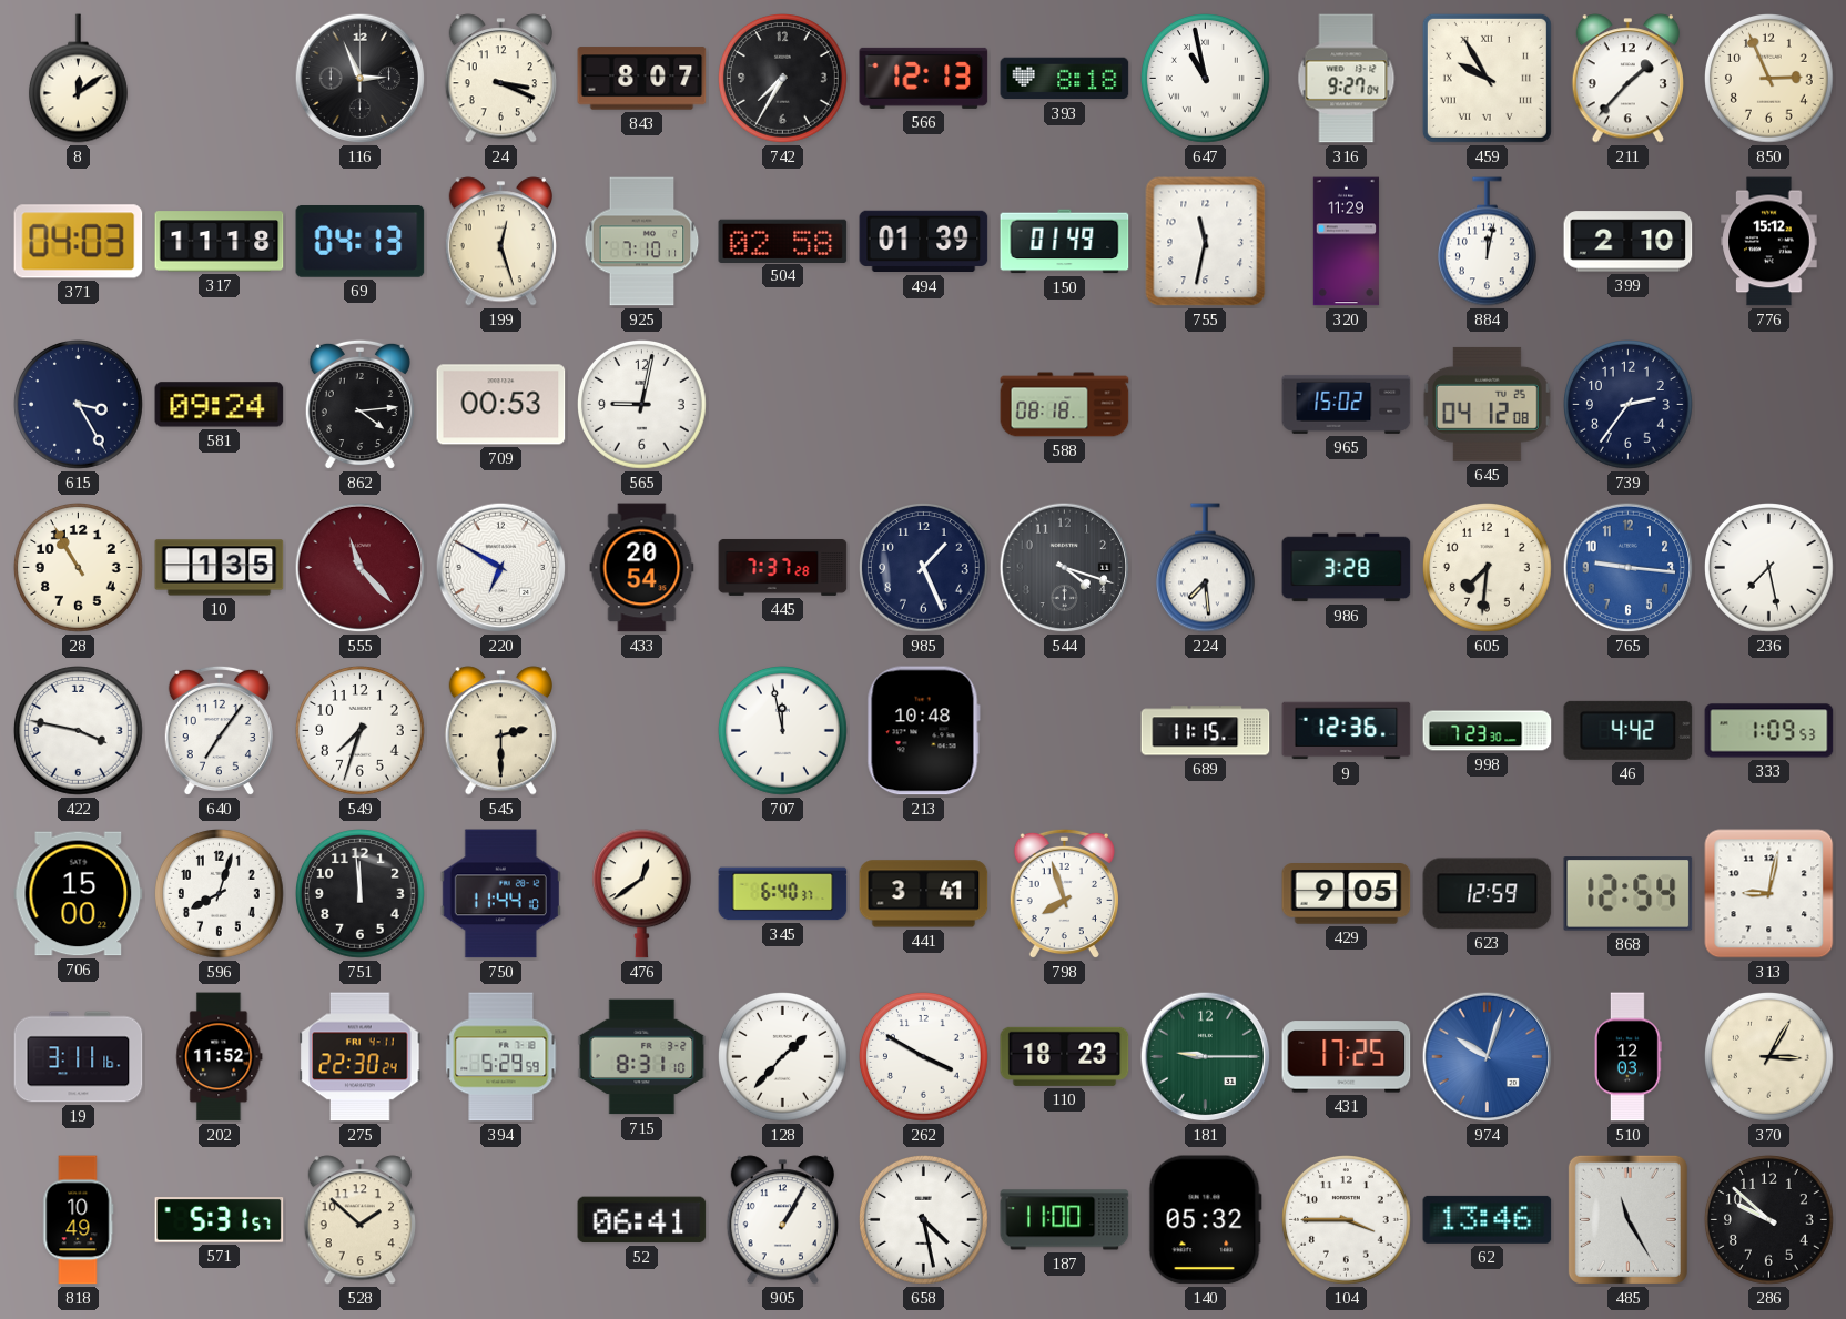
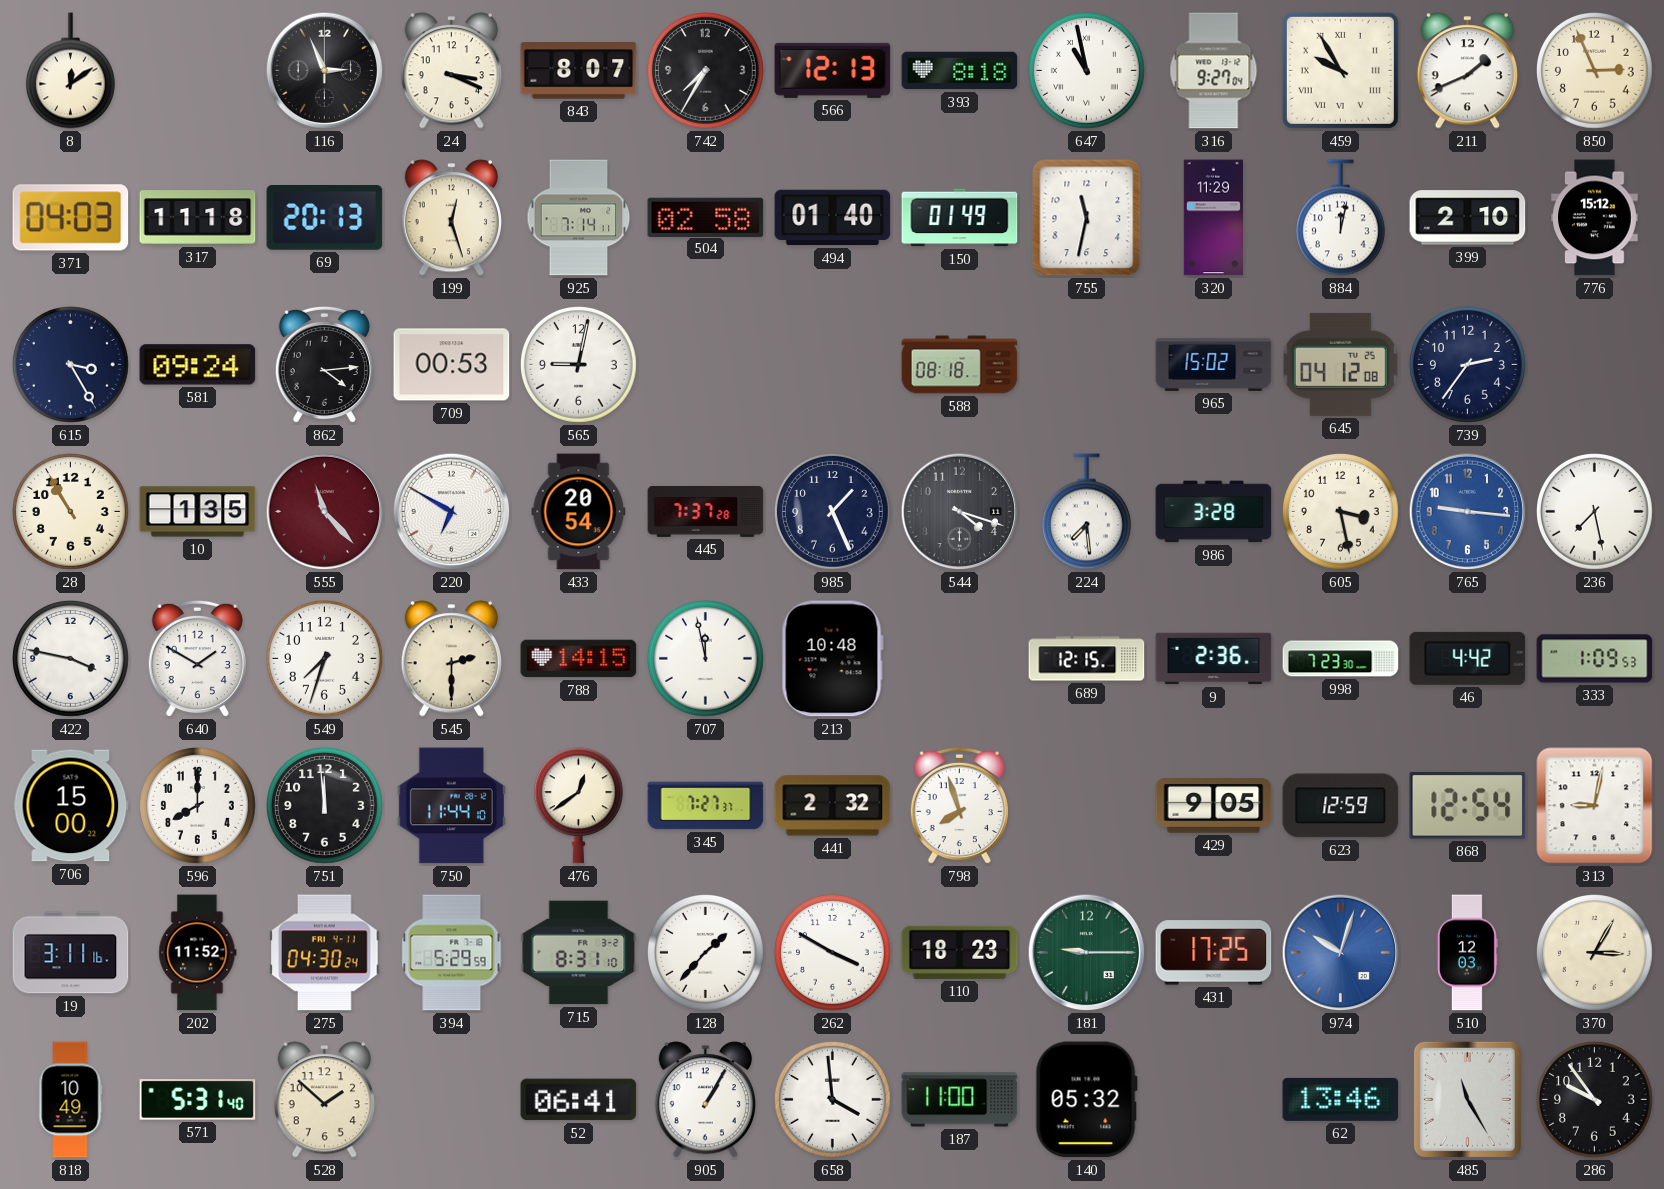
211: 1:37 -> 1:41
69: 04:13 -> 20:13
925: 7:10 -> 7:14
494: 01:39 -> 01:40
605: 7:31 -> 3:28
640: 7:06 -> 1:50
788: none -> 14:15
689: 11:15 -> 12:15
9: 12:36 -> 2:36
596: 8:03 -> 8:00
345: 6:40 -> 7:27
441: 3:41 -> 2:32
275: 22:30 -> 04:30
571: 5:31:57 -> 5:31:40
658: 4:28 -> 3:59
104: 3:45 -> none
286: 9:52 -> 9:54
